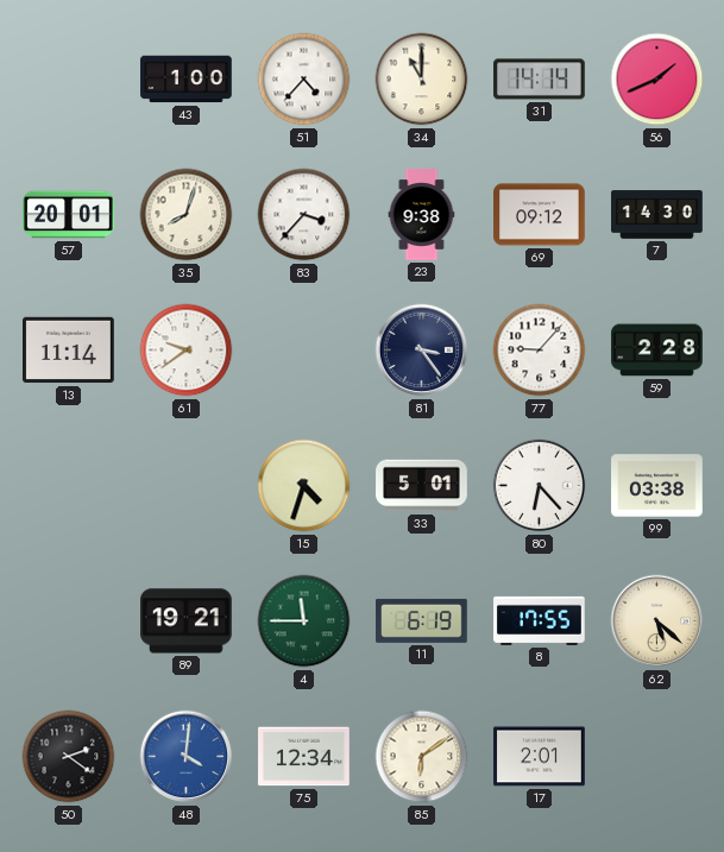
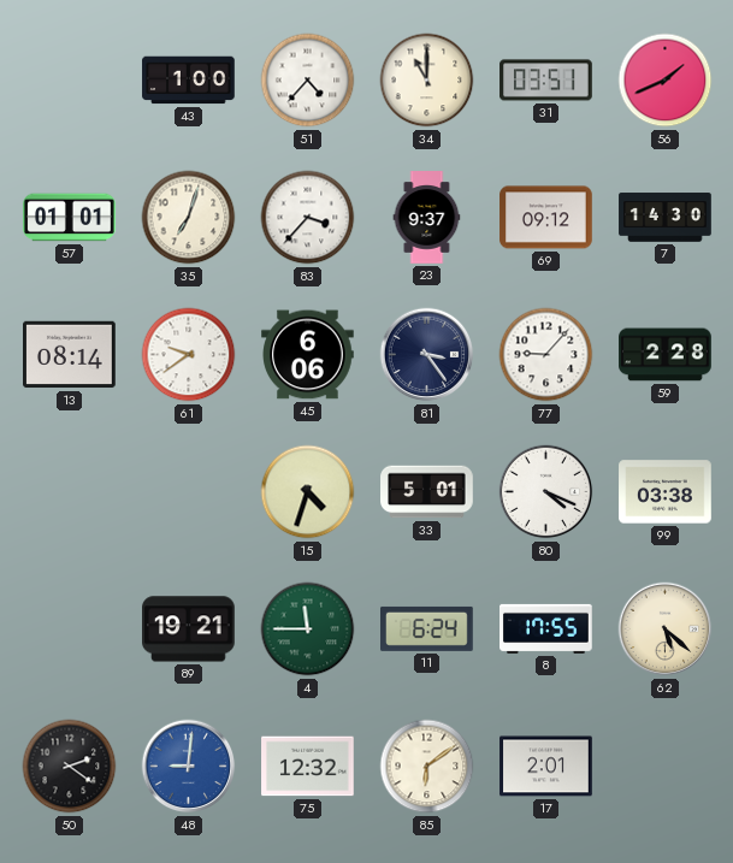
31: 14:14 -> 03:51
57: 20:01 -> 01:01
35: 8:03 -> 7:03
23: 9:38 -> 9:37
13: 11:14 -> 08:14
45: none -> 6:06
80: 6:23 -> 4:19
11: 6:19 -> 6:24
48: 4:01 -> 9:01
75: 12:34 -> 12:32
